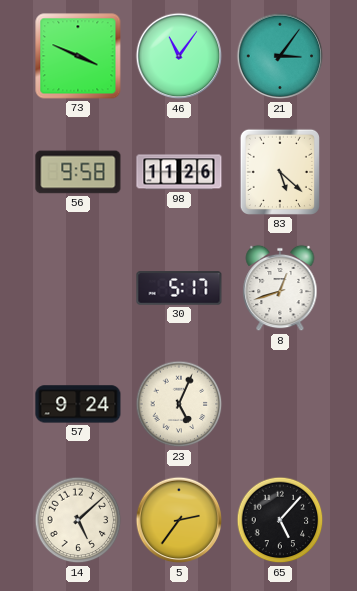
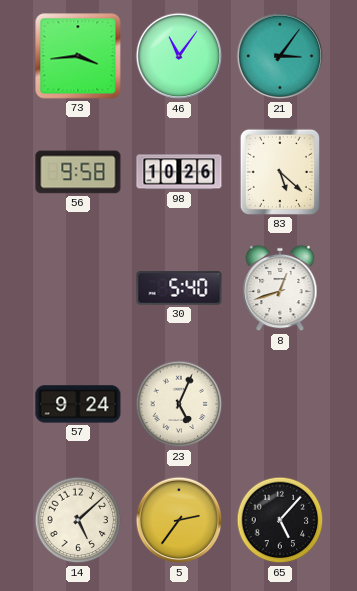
73: 3:49 -> 3:44
98: 11:26 -> 10:26
30: 5:17 -> 5:40
